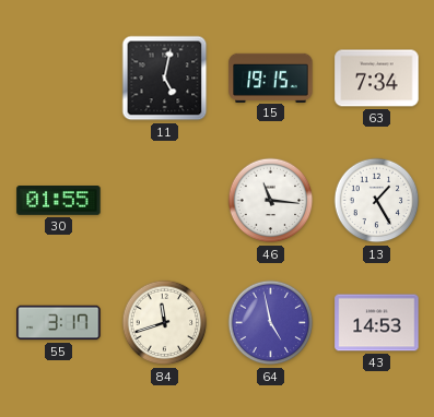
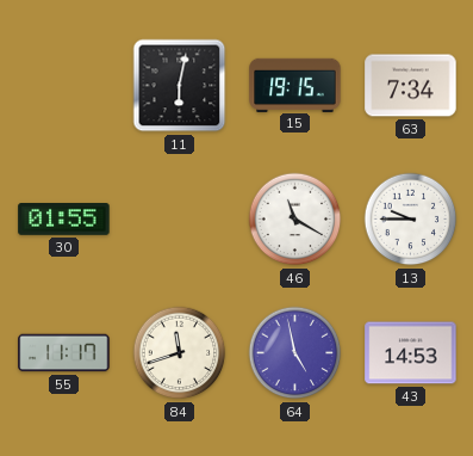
11: 5:02 -> 6:02
46: 11:16 -> 11:20
13: 1:25 -> 9:45
55: 3:17 -> 11:17
